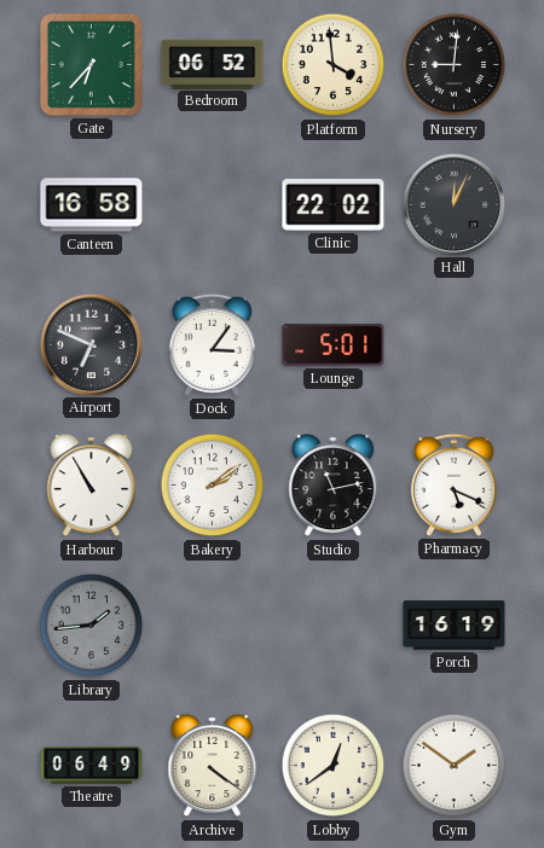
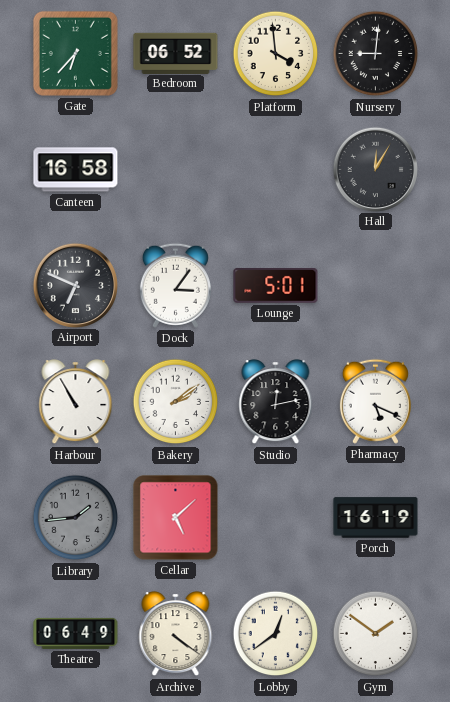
Clinic: 22:02 -> none
Hall: 12:04 -> 12:05
Studio: 11:13 -> 12:13
Cellar: none -> 5:08
